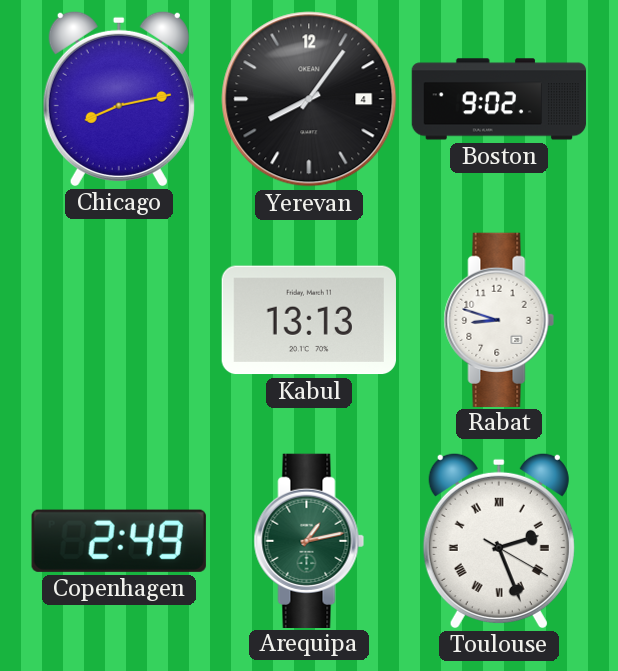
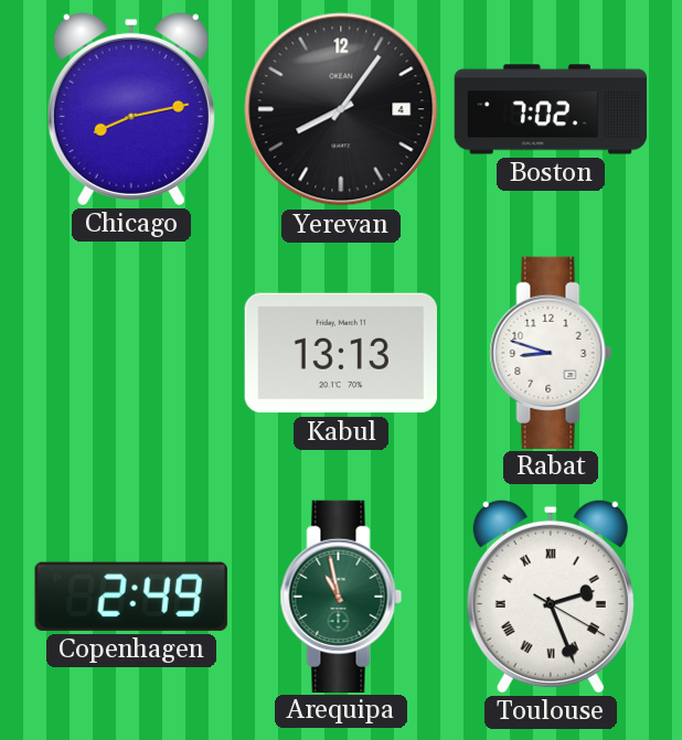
Boston: 9:02 -> 7:02
Arequipa: 1:13 -> 10:58
